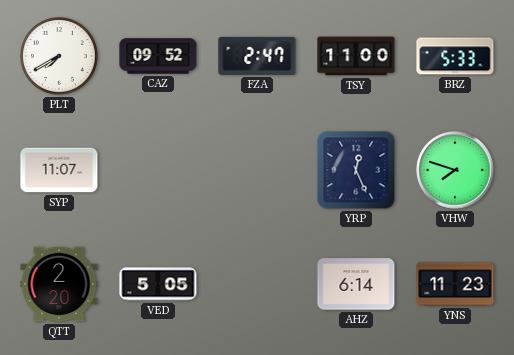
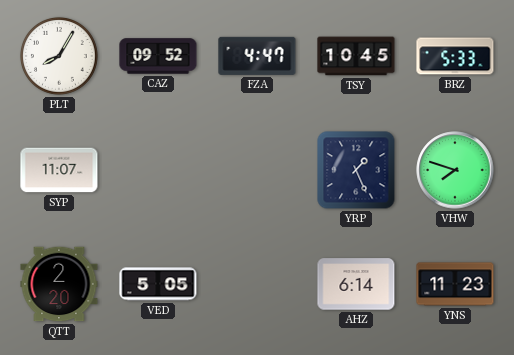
PLT: 7:40 -> 8:05
FZA: 2:47 -> 4:47
TSY: 11:00 -> 10:45
YRP: 12:26 -> 1:26
